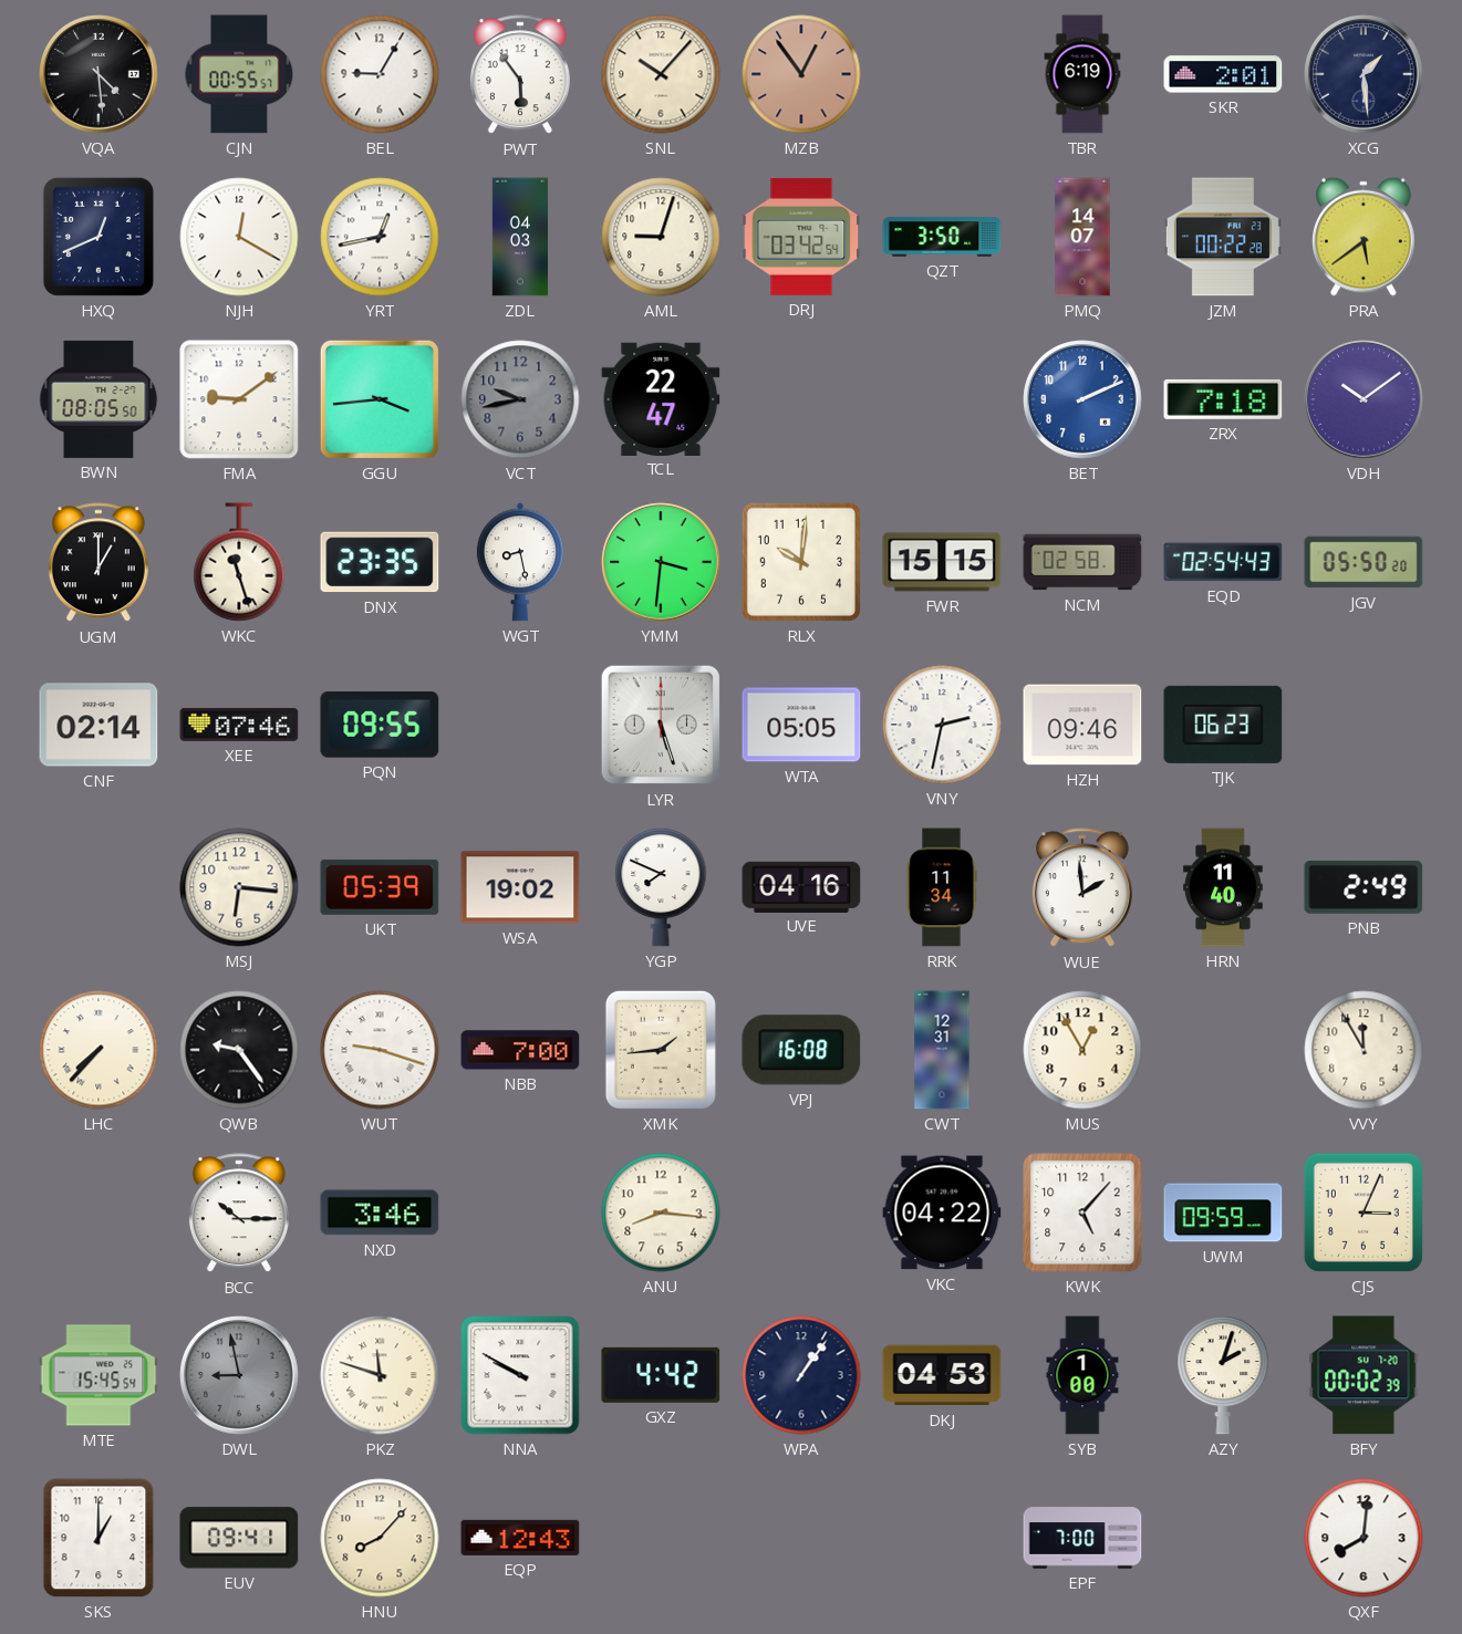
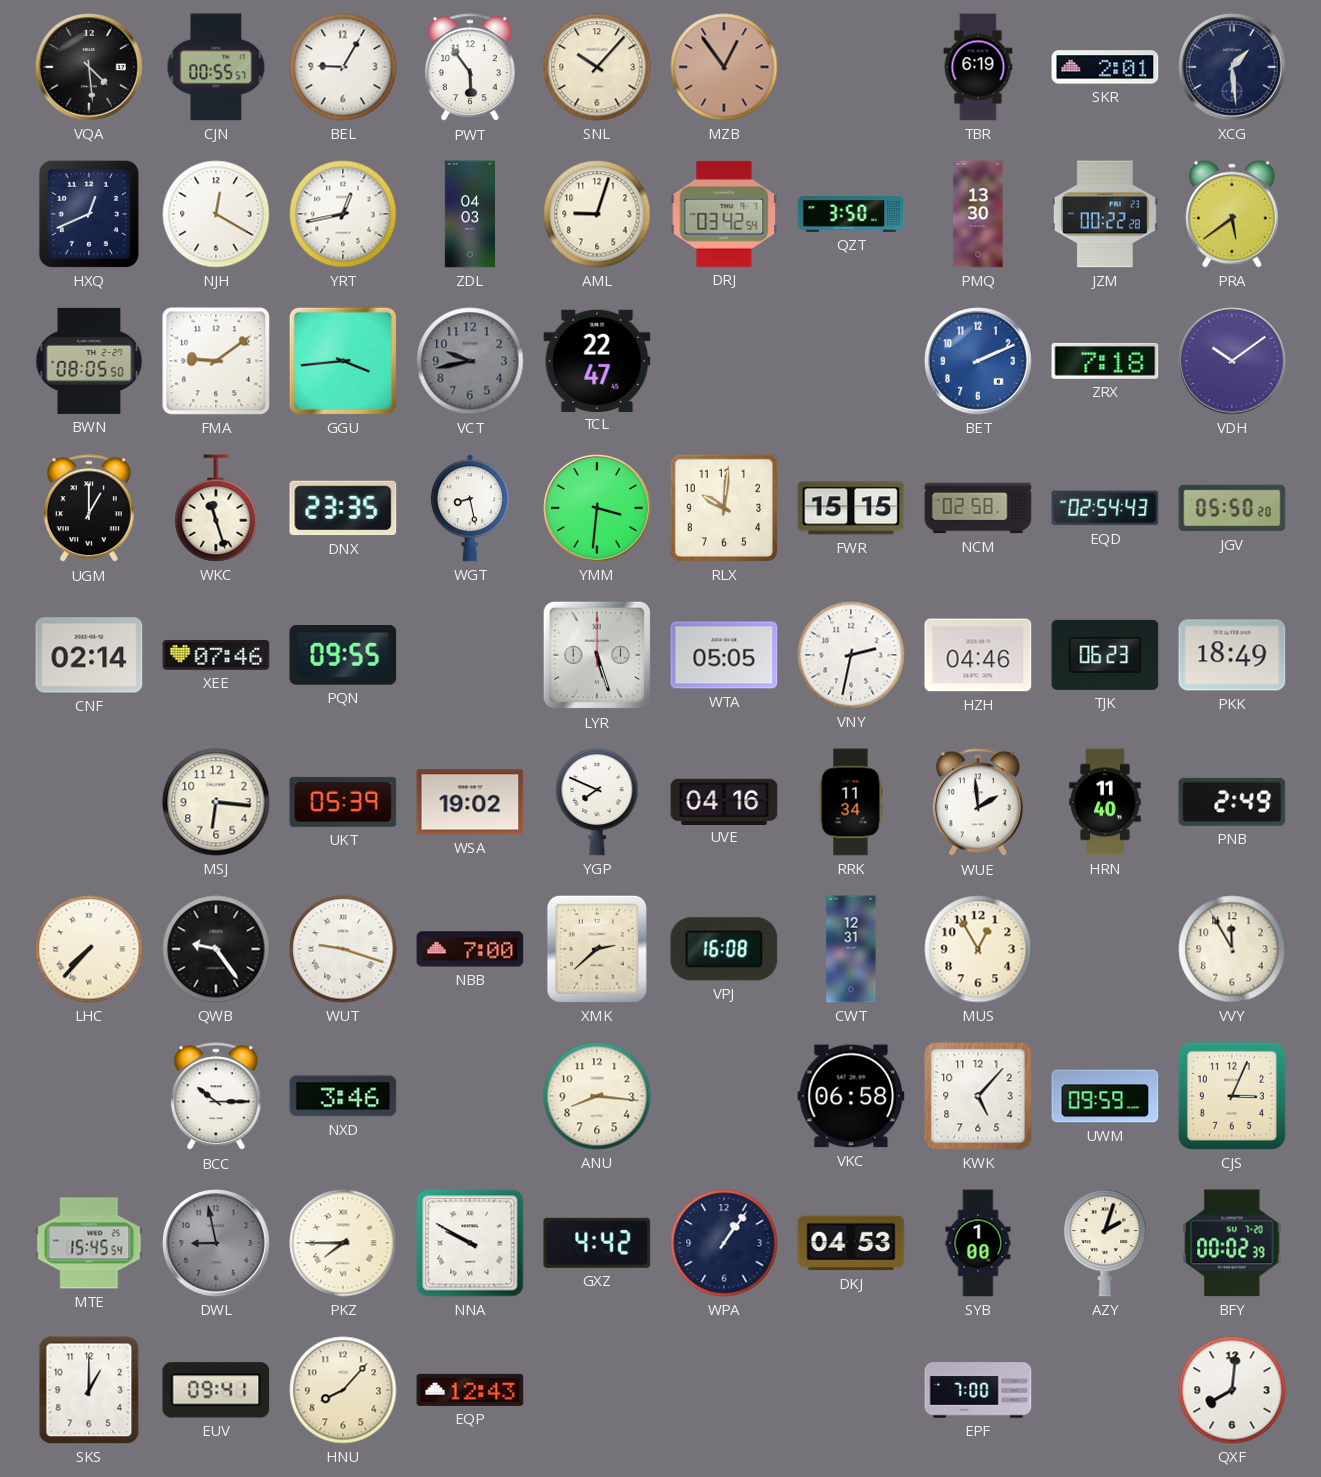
PMQ: 14:07 -> 13:30
HZH: 09:46 -> 04:46
PKK: none -> 18:49
XMK: 1:44 -> 2:38
VKC: 04:22 -> 06:58
PKZ: 11:48 -> 7:45
